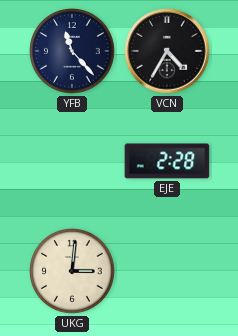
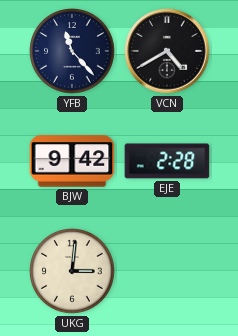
VCN: 4:35 -> 4:40
BJW: none -> 9:42
